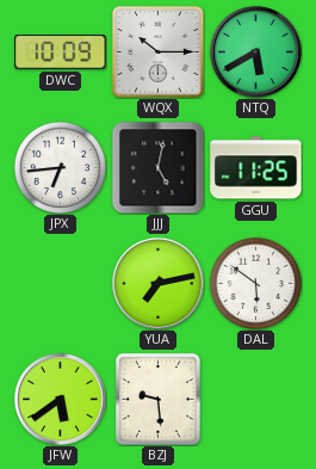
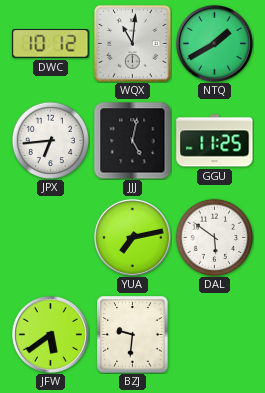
DWC: 10:09 -> 10:12
WQX: 10:15 -> 11:01
NTQ: 5:40 -> 1:40
BZJ: 9:29 -> 9:31
